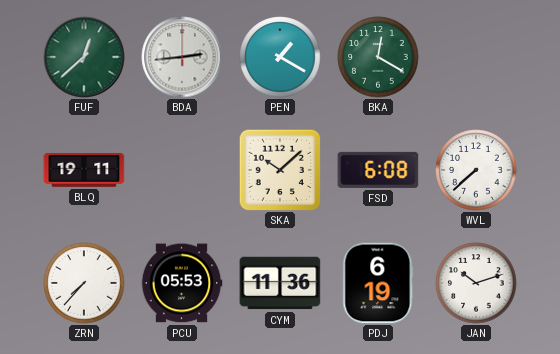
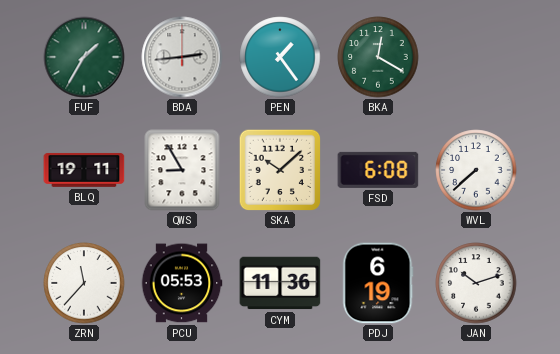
FUF: 12:38 -> 1:35
PEN: 1:20 -> 1:24
QWS: none -> 8:55
ZRN: 7:37 -> 11:37
